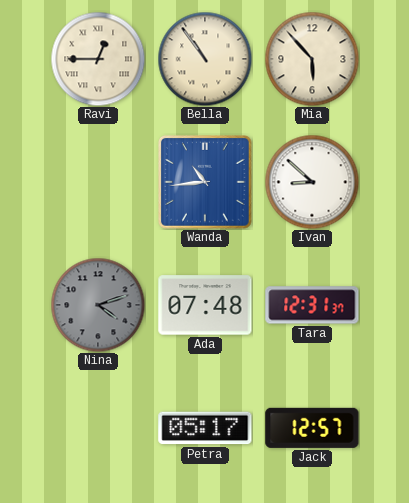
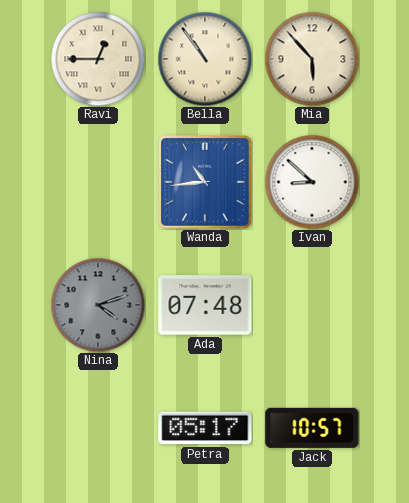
Tara: 12:31 -> none
Jack: 12:57 -> 10:57
